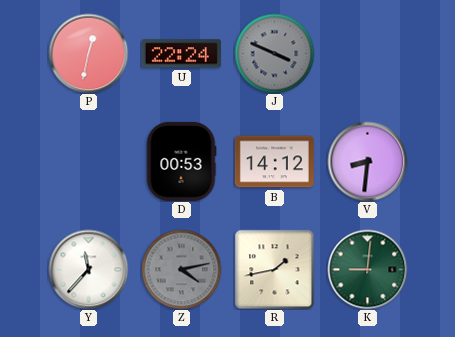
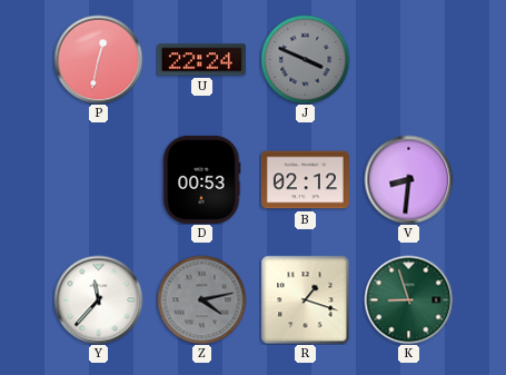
B: 14:12 -> 02:12
R: 1:43 -> 1:18
K: 9:01 -> 8:57
